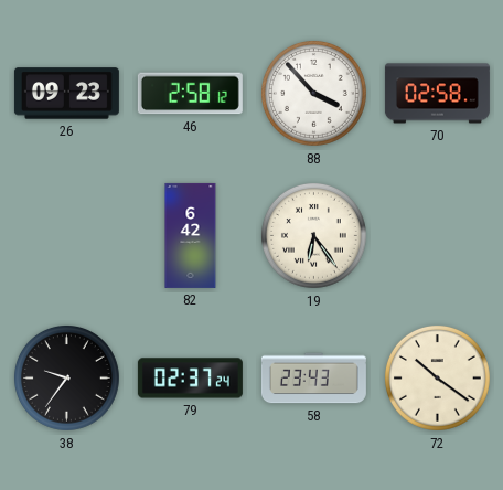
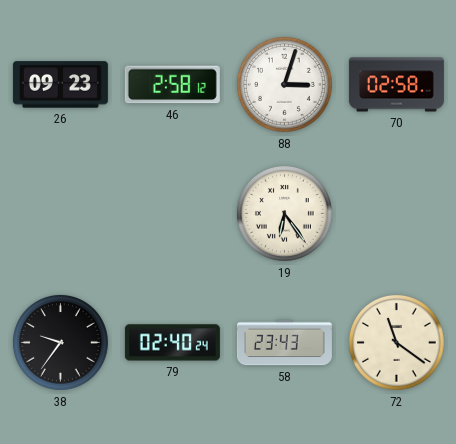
88: 3:53 -> 3:03
82: 6:42 -> none
79: 02:37 -> 02:40
72: 10:21 -> 11:21
